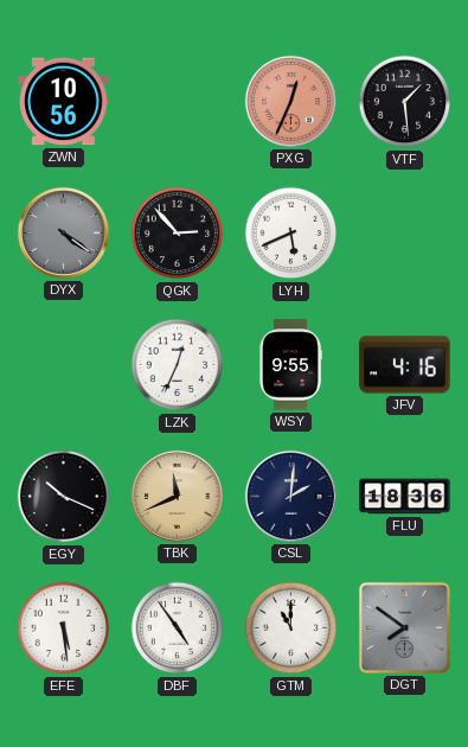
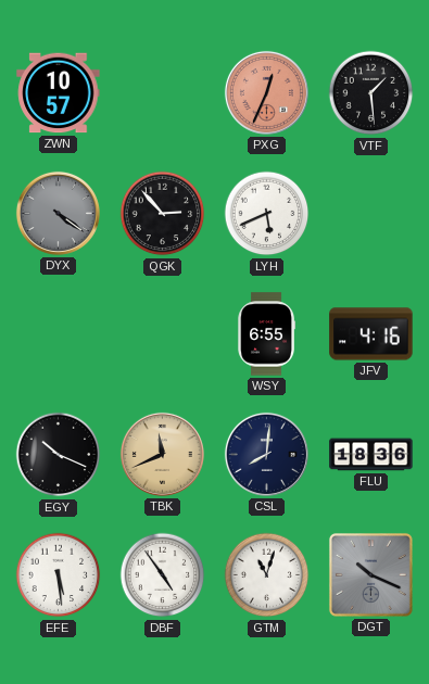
ZWN: 10:56 -> 10:57
LZK: 12:34 -> none
WSY: 9:55 -> 6:55
CSL: 2:01 -> 8:01
GTM: 11:00 -> 11:03
DGT: 7:51 -> 10:19
